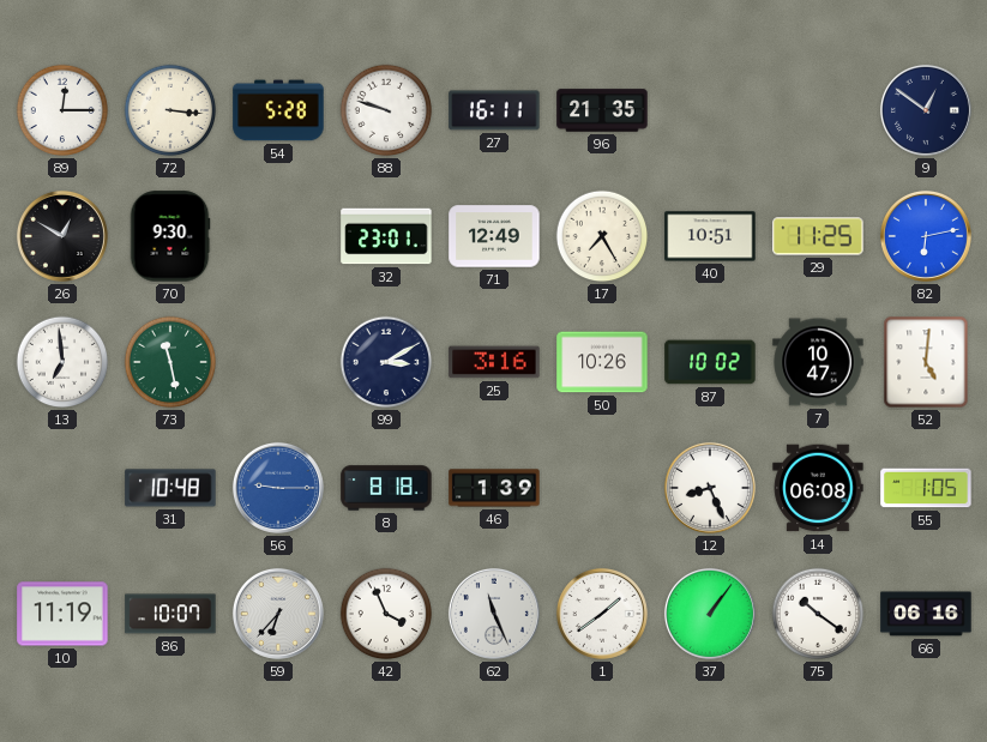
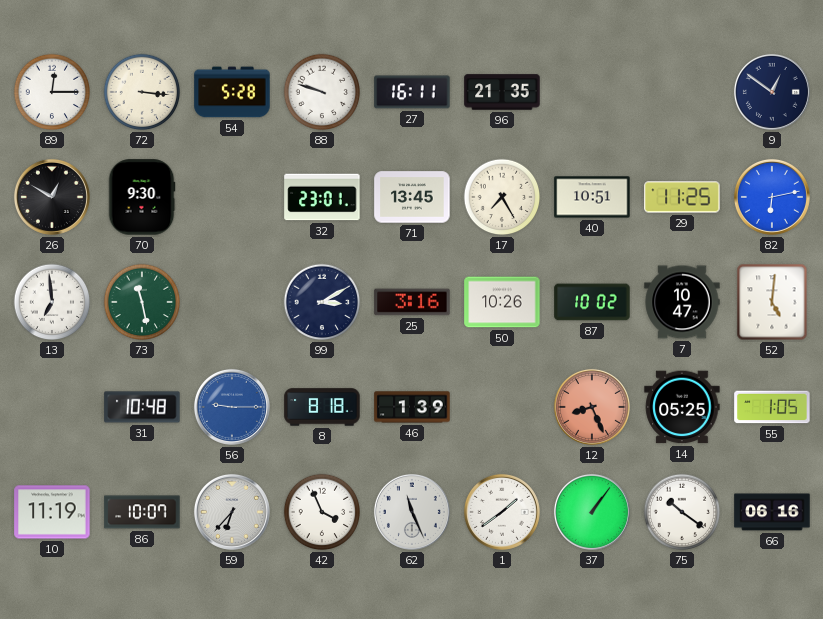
71: 12:49 -> 13:45
12 dial: white -> salmon
14: 06:08 -> 05:25
